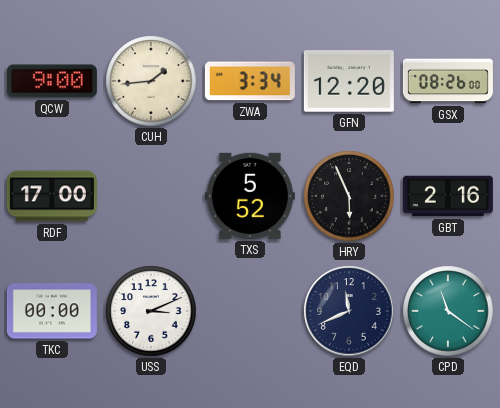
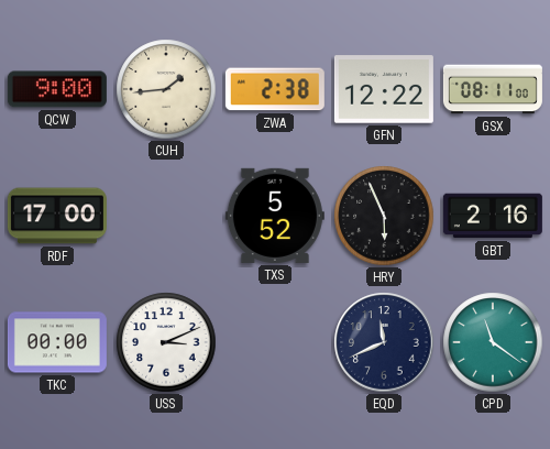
ZWA: 3:34 -> 2:38
GFN: 12:20 -> 12:22
GSX: 08:26 -> 08:11
